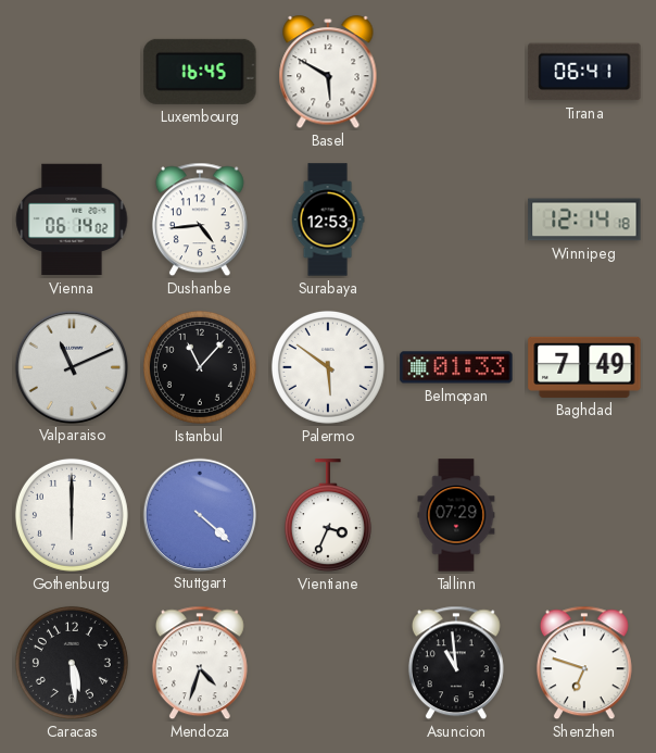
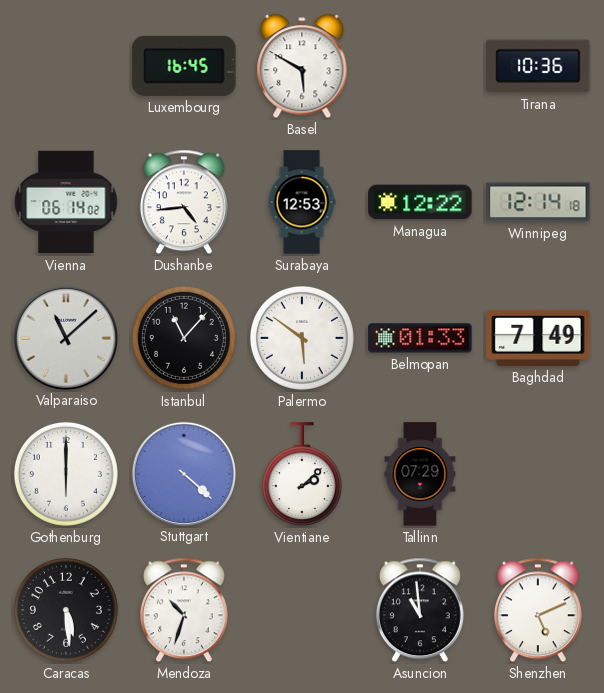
Tirana: 06:41 -> 10:36
Managua: none -> 12:22
Valparaiso: 11:11 -> 11:08
Vientiane: 3:34 -> 2:08
Mendoza: 4:33 -> 10:33
Shenzhen: 6:48 -> 5:11
